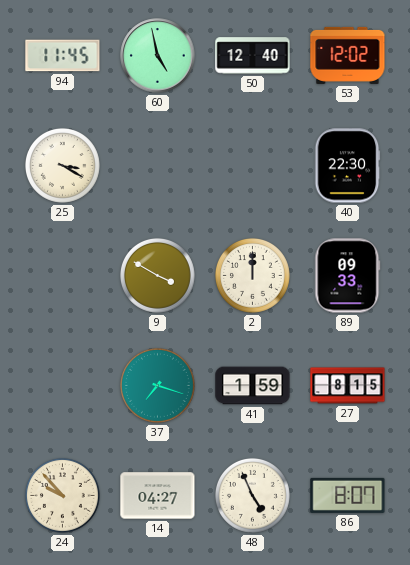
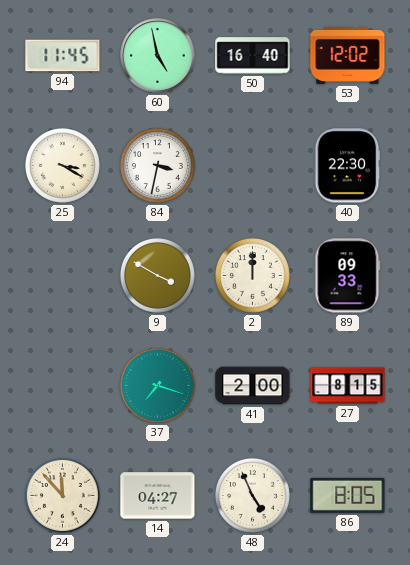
50: 12:40 -> 16:40
84: none -> 3:32
41: 1:59 -> 2:00
24: 9:53 -> 11:53
86: 8:07 -> 8:05
